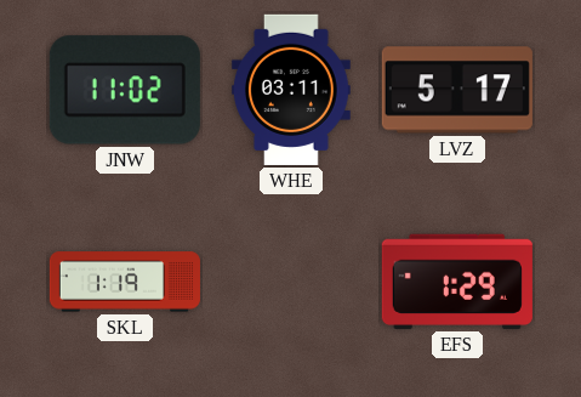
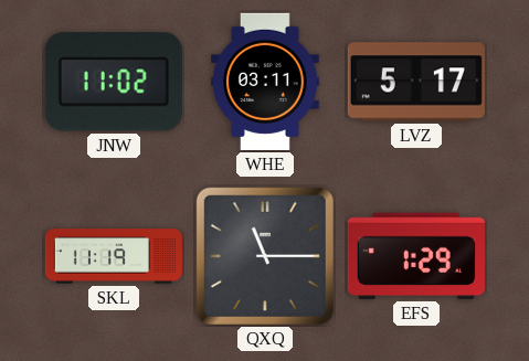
SKL: 1:19 -> 11:19
QXQ: none -> 11:15
